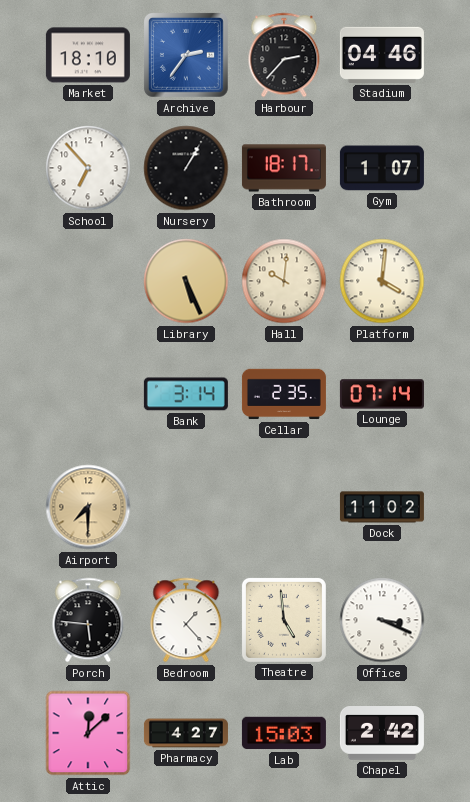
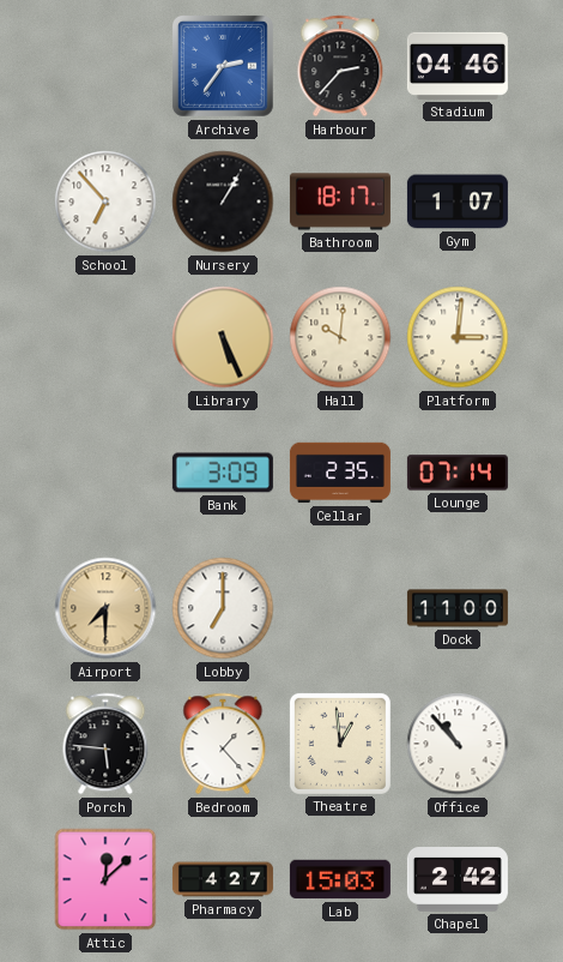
Market: 18:10 -> none
Platform: 4:01 -> 3:01
Bank: 3:14 -> 3:09
Lobby: none -> 7:00
Dock: 11:02 -> 11:00
Theatre: 4:59 -> 12:59
Office: 3:19 -> 10:53
